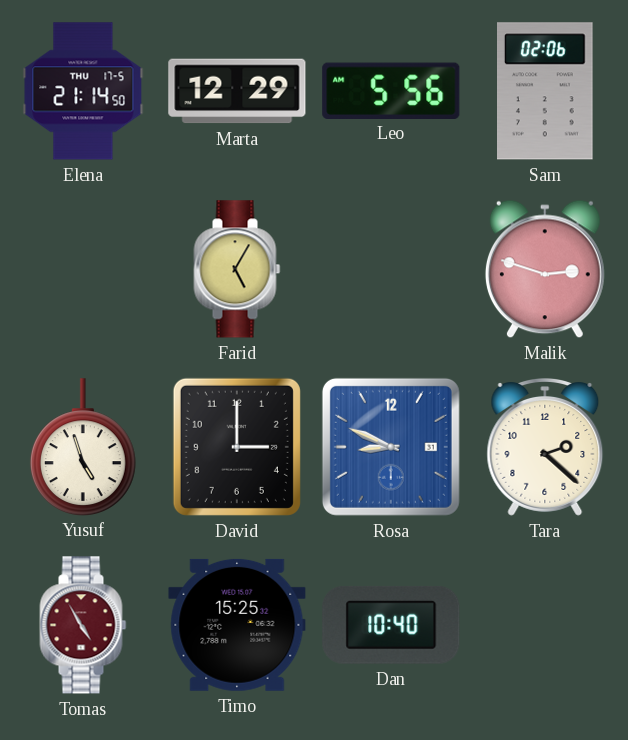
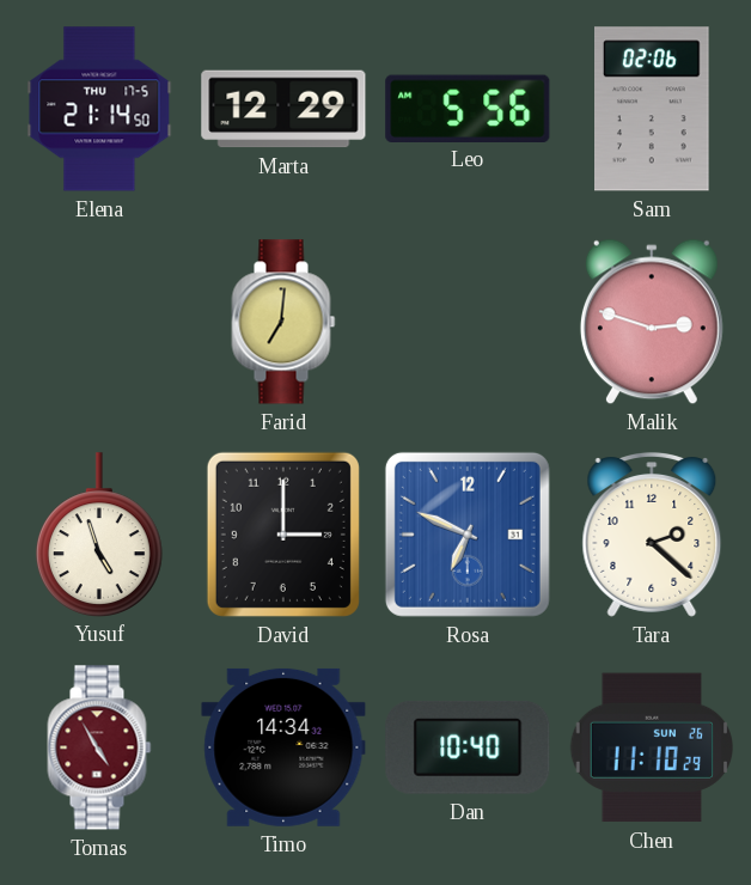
Farid: 5:05 -> 7:01
Rosa: 8:49 -> 6:49
Timo: 15:25 -> 14:34
Chen: none -> 11:10
